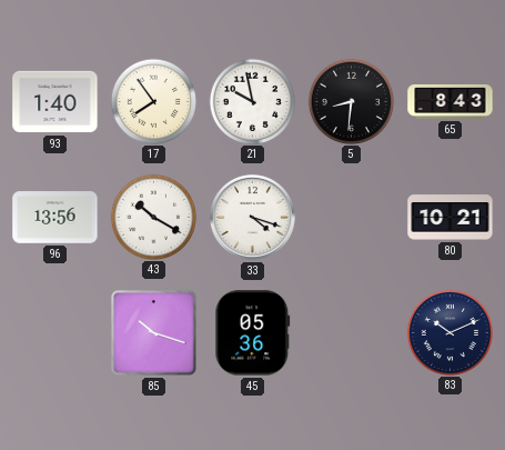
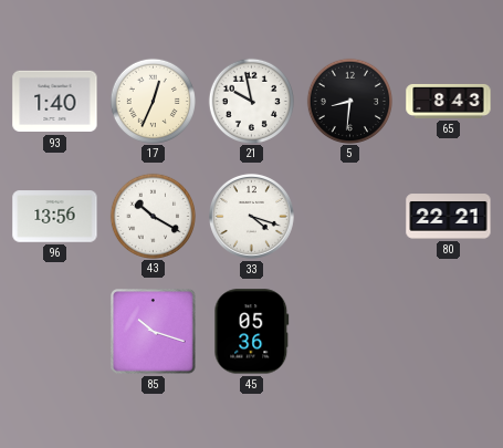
17: 7:54 -> 12:34
80: 10:21 -> 22:21
83: 10:11 -> none
